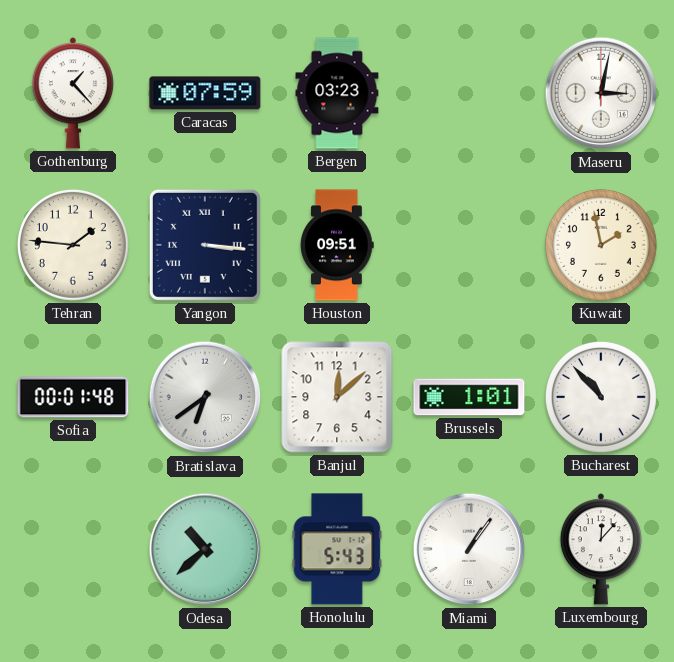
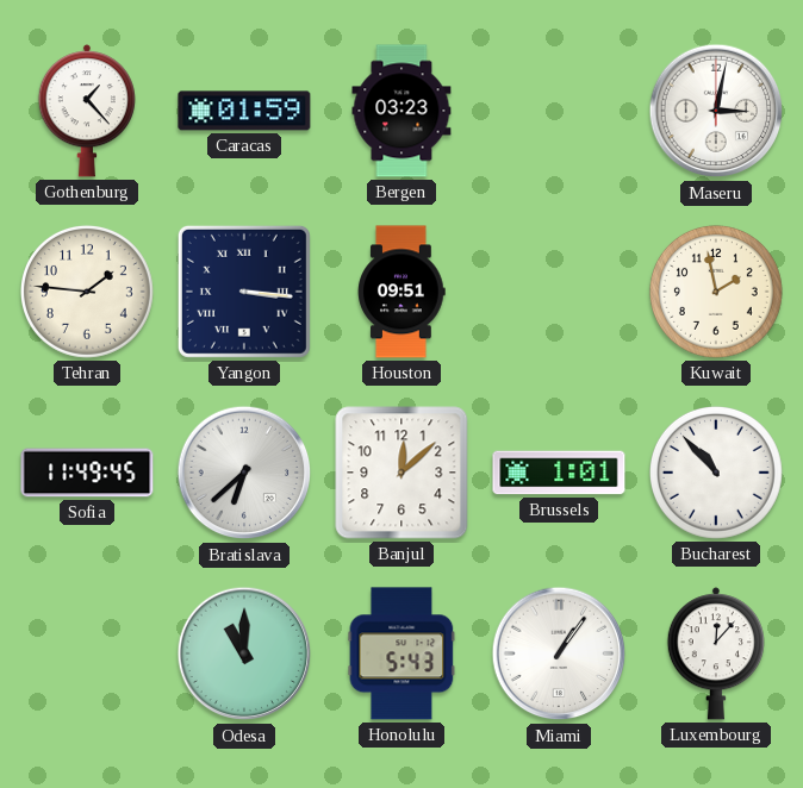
Caracas: 07:59 -> 01:59
Sofia: 00:01 -> 11:49
Bratislava: 6:39 -> 6:38
Odesa: 10:38 -> 11:00
